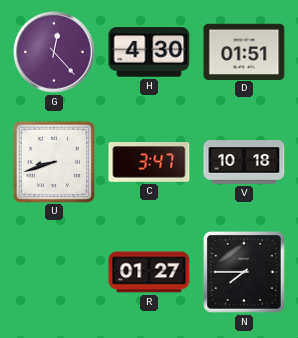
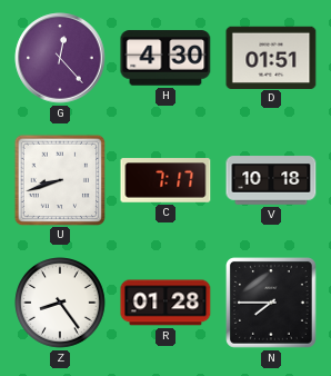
C: 3:47 -> 7:17
Z: none -> 8:24
R: 01:27 -> 01:28
